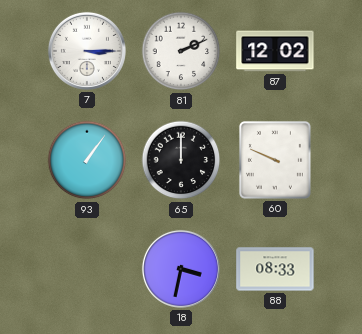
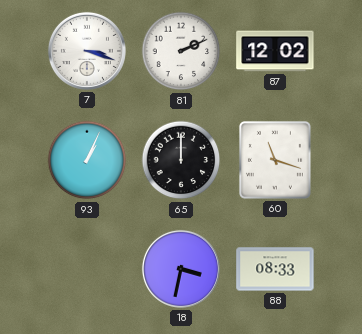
7: 3:15 -> 3:18
93: 1:06 -> 1:04
60: 9:49 -> 11:18
